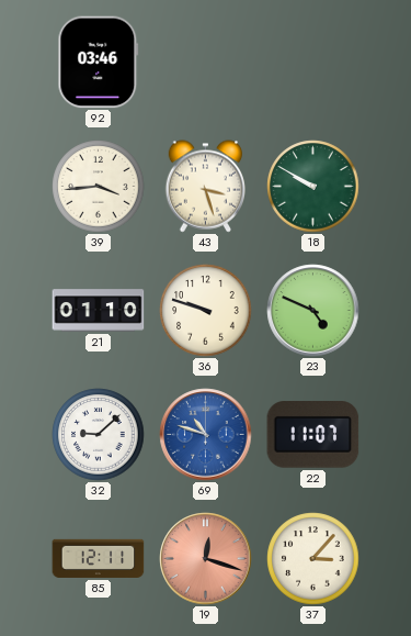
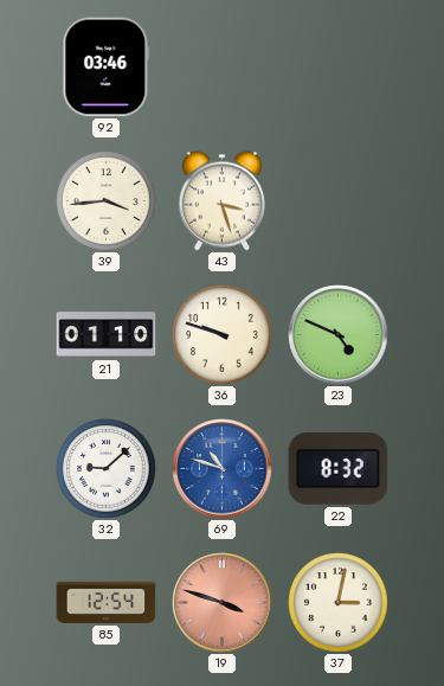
18: 9:50 -> none
22: 11:07 -> 8:32
85: 12:11 -> 12:54
19: 12:18 -> 3:48
37: 3:07 -> 3:02
